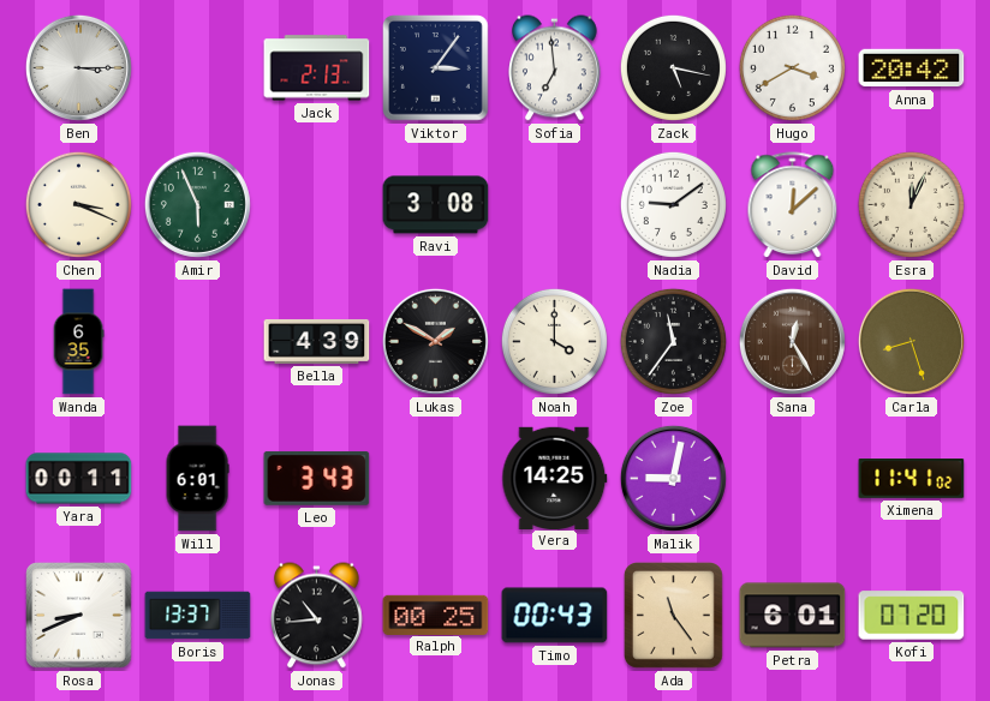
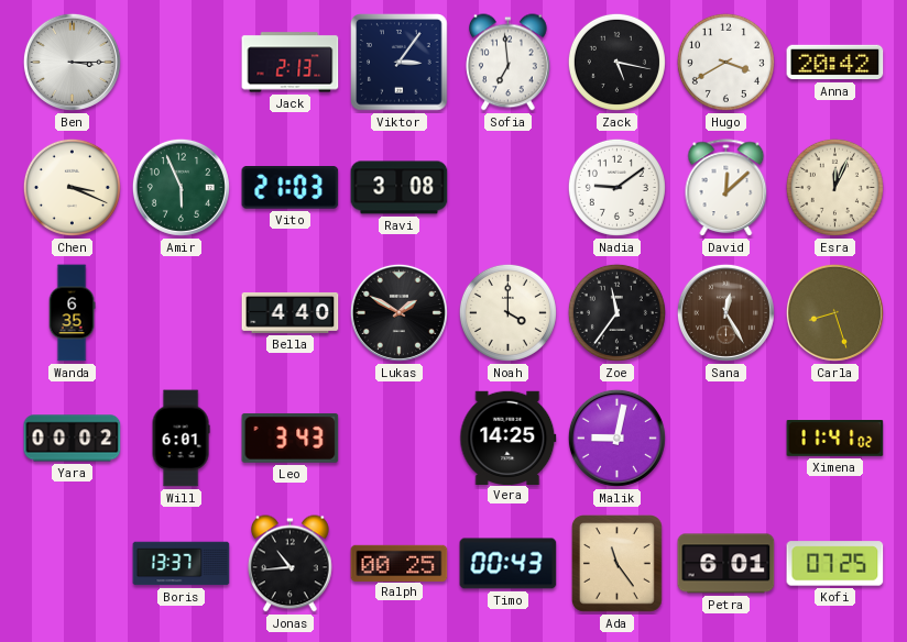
Vito: none -> 21:03
Bella: 4:39 -> 4:40
Yara: 00:11 -> 00:02
Rosa: 8:41 -> none
Kofi: 07:20 -> 07:25
